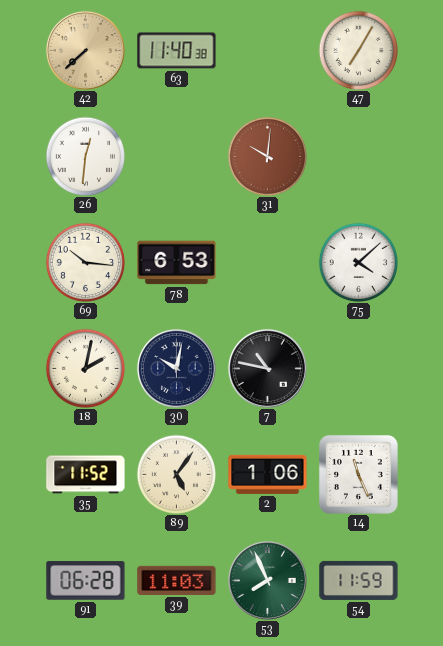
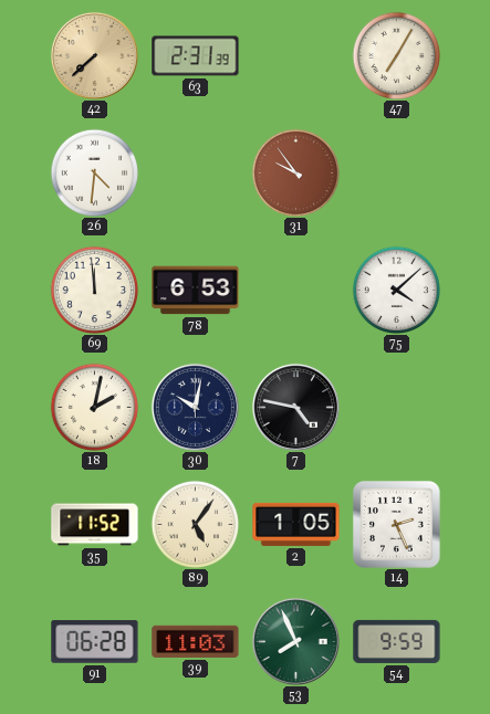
63: 11:40 -> 2:31
26: 12:31 -> 4:31
31: 10:01 -> 9:54
69: 10:16 -> 11:59
7: 10:47 -> 4:47
2: 1:06 -> 1:05
14: 11:26 -> 2:26
54: 11:59 -> 9:59
